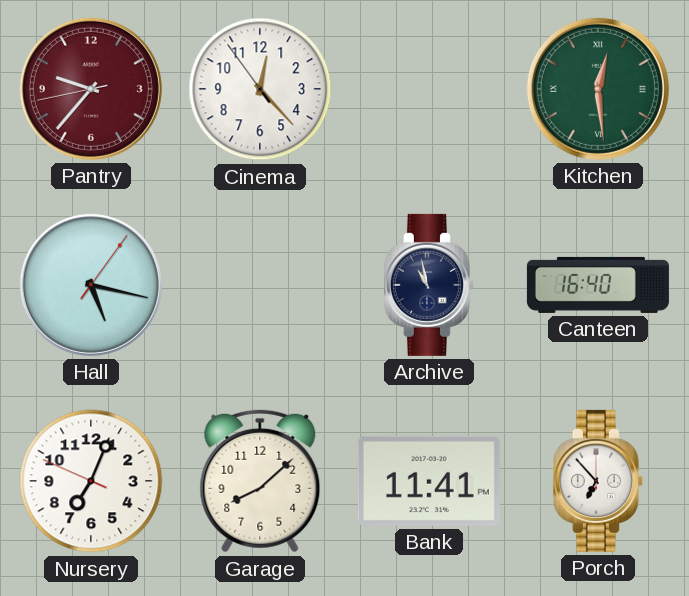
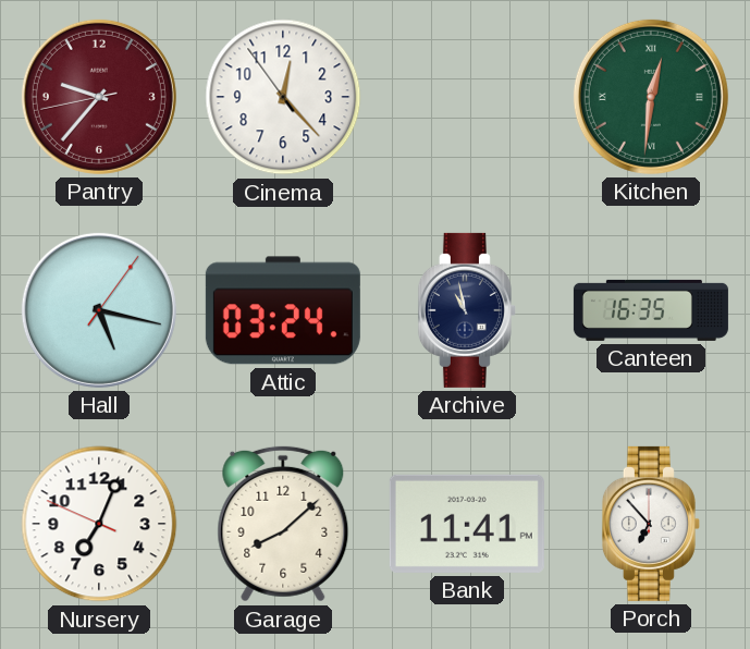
Kitchen: 12:29 -> 12:31
Attic: none -> 03:24
Canteen: 16:40 -> 16:35
